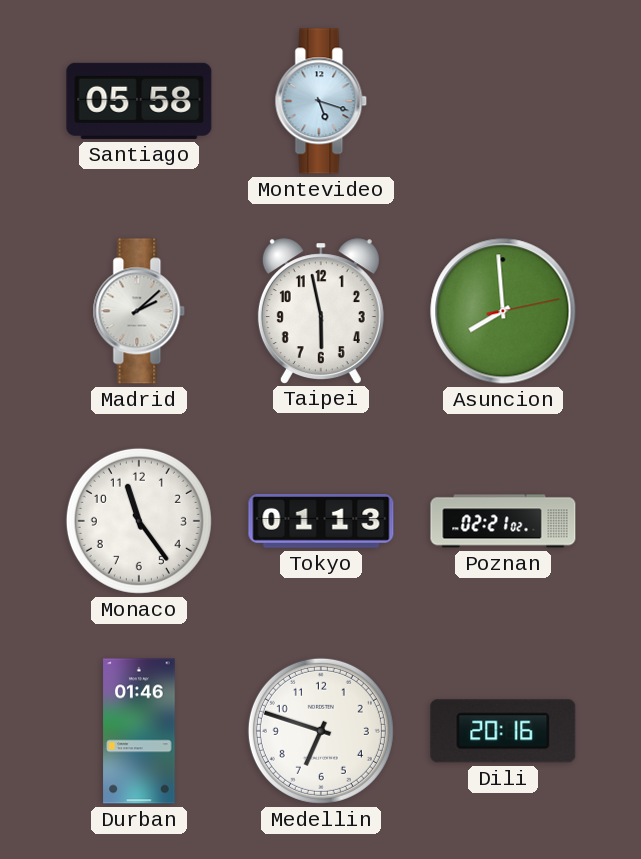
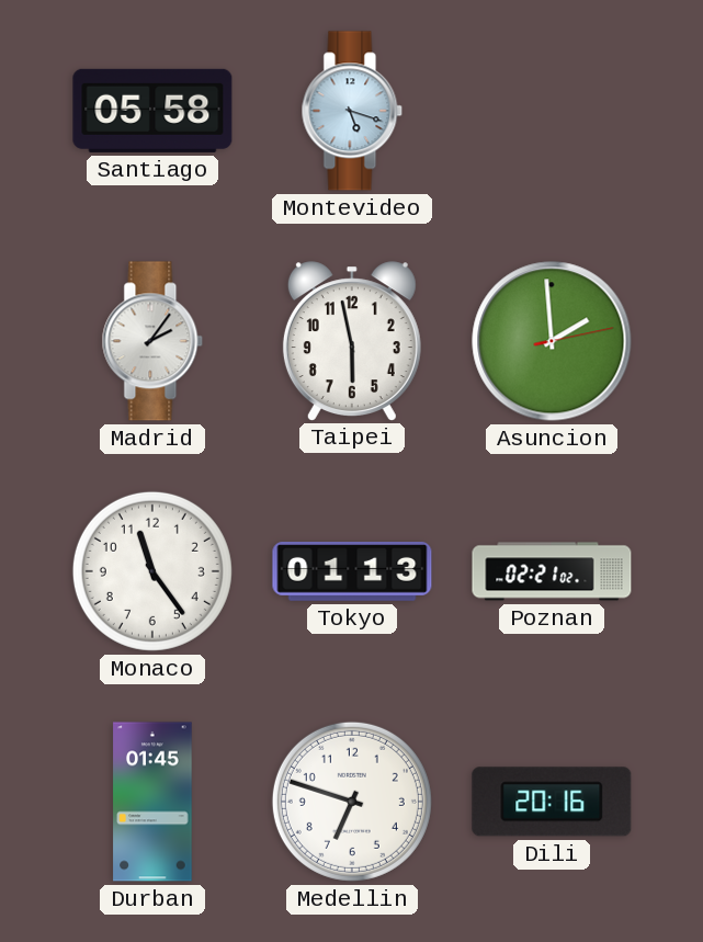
Madrid: 2:08 -> 2:06
Asuncion: 7:59 -> 1:59
Durban: 01:46 -> 01:45
